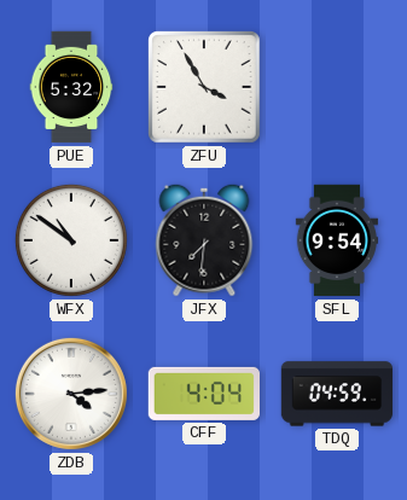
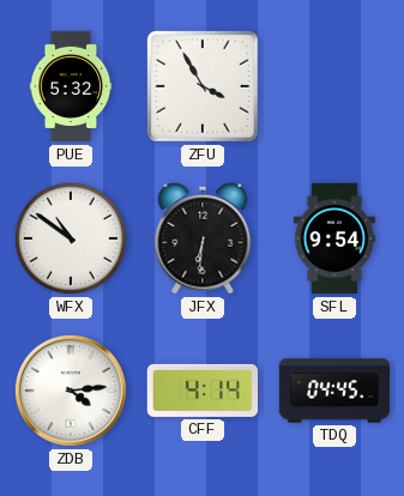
JFX: 7:31 -> 6:31
CFF: 4:04 -> 4:14
TDQ: 04:59 -> 04:45
